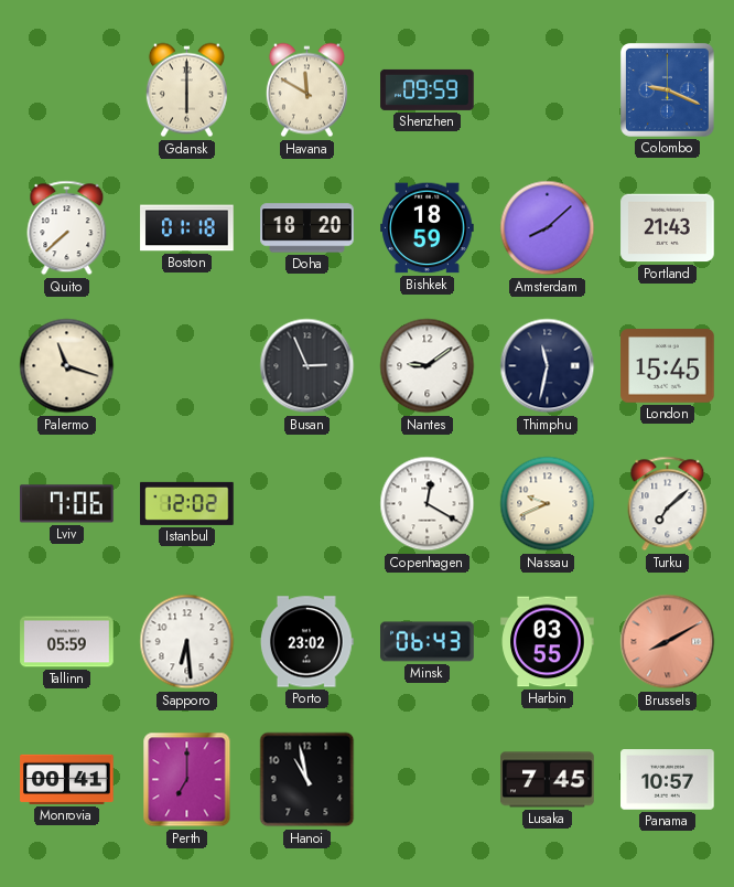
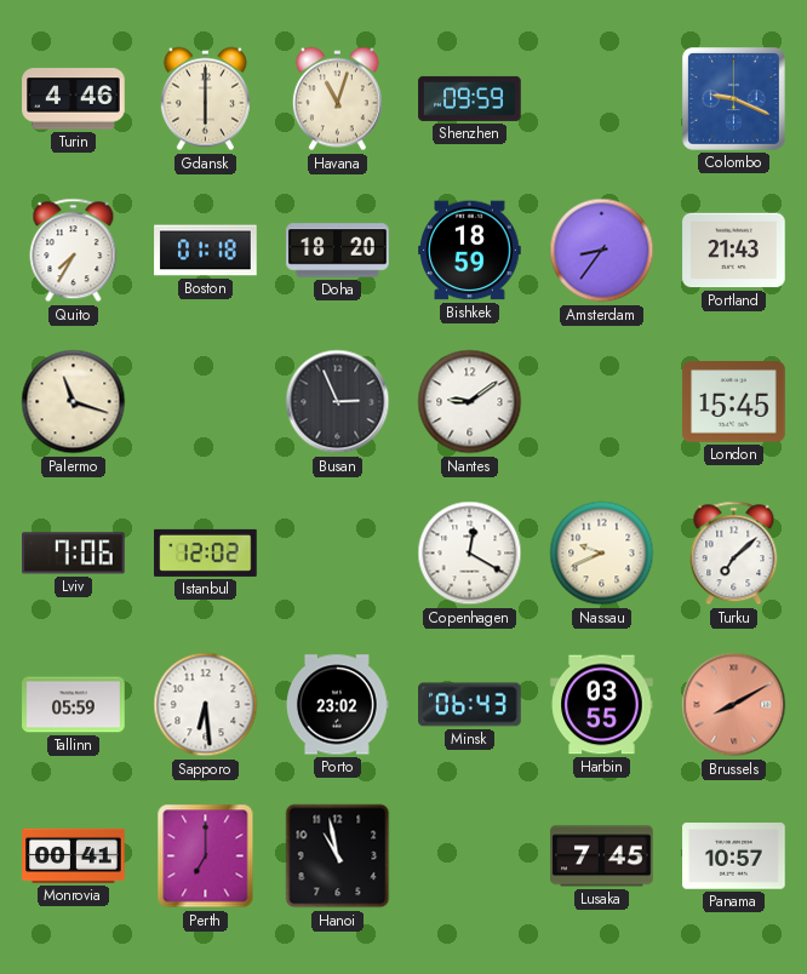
Turin: none -> 4:46
Havana: 11:50 -> 11:03
Quito: 7:38 -> 7:35
Amsterdam: 8:08 -> 8:36
Thimphu: 11:32 -> none
